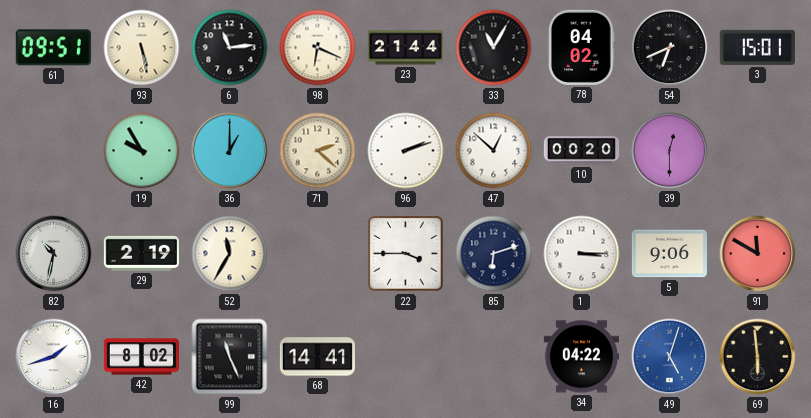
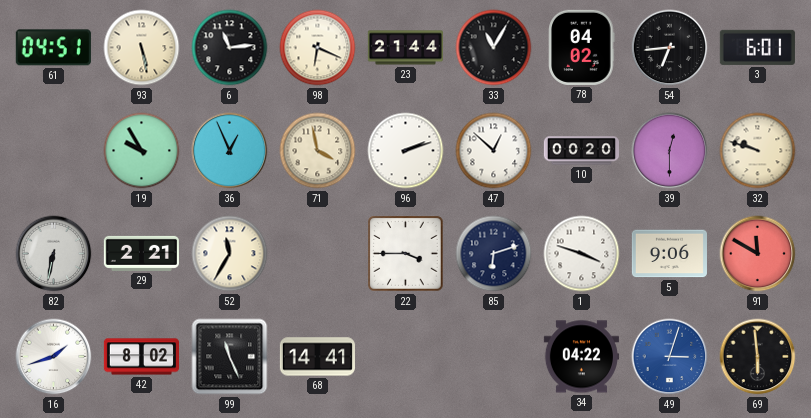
61: 09:51 -> 04:51
54: 6:41 -> 6:44
3: 15:01 -> 6:01
36: 1:00 -> 12:56
71: 2:22 -> 3:58
32: none -> 9:48
82: 10:32 -> 6:32
29: 2:19 -> 2:21
1: 3:15 -> 3:48
49: 5:03 -> 3:03
